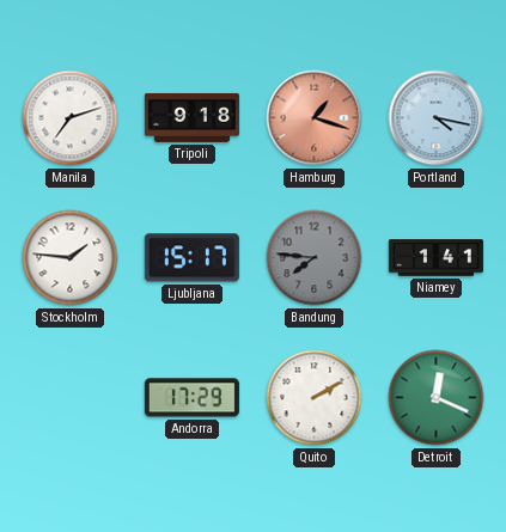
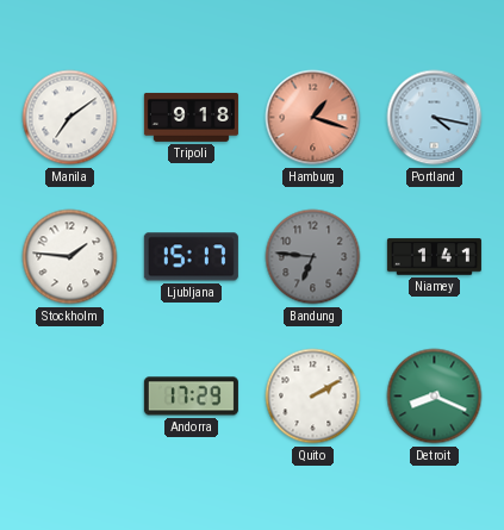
Manila: 7:12 -> 7:09
Bandung: 7:46 -> 6:46
Detroit: 12:19 -> 8:19
